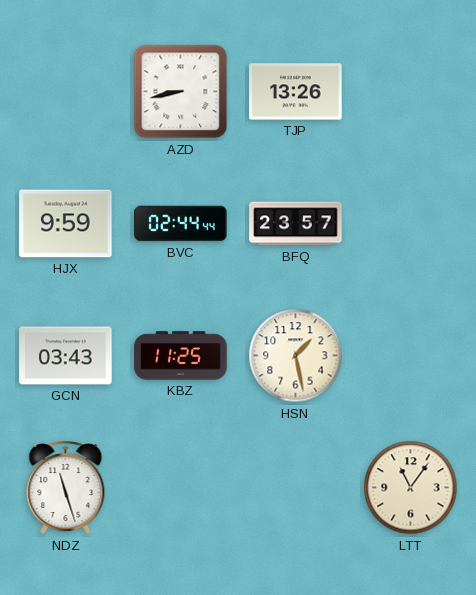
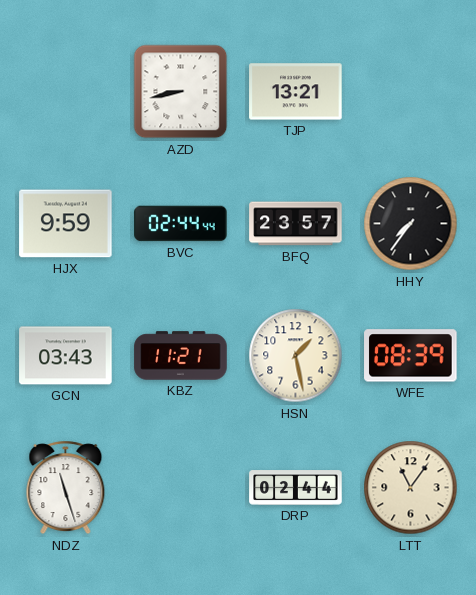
TJP: 13:26 -> 13:21
HHY: none -> 7:36
KBZ: 11:25 -> 11:21
WFE: none -> 08:39
DRP: none -> 02:44
